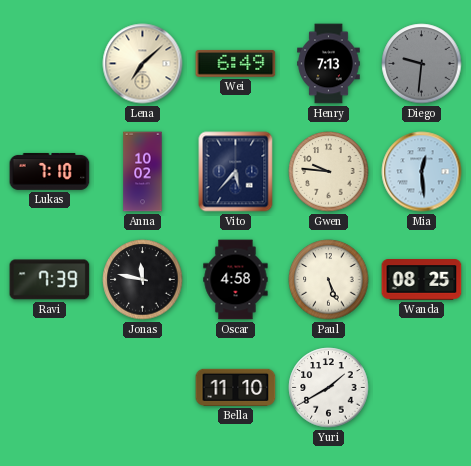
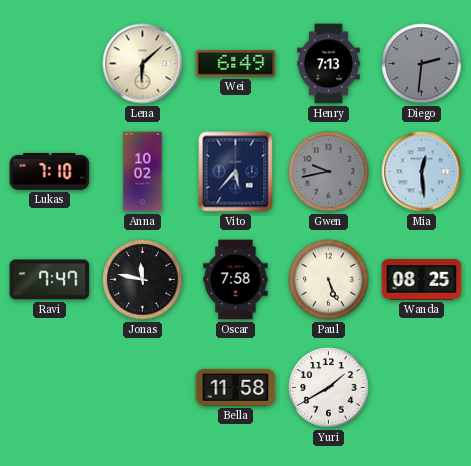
Lena: 7:08 -> 6:08
Diego: 9:31 -> 2:31
Gwen: 9:46 -> 9:43
Gwen dial: cream -> grey
Ravi: 7:39 -> 7:47
Oscar: 4:58 -> 7:58
Bella: 11:10 -> 11:58
